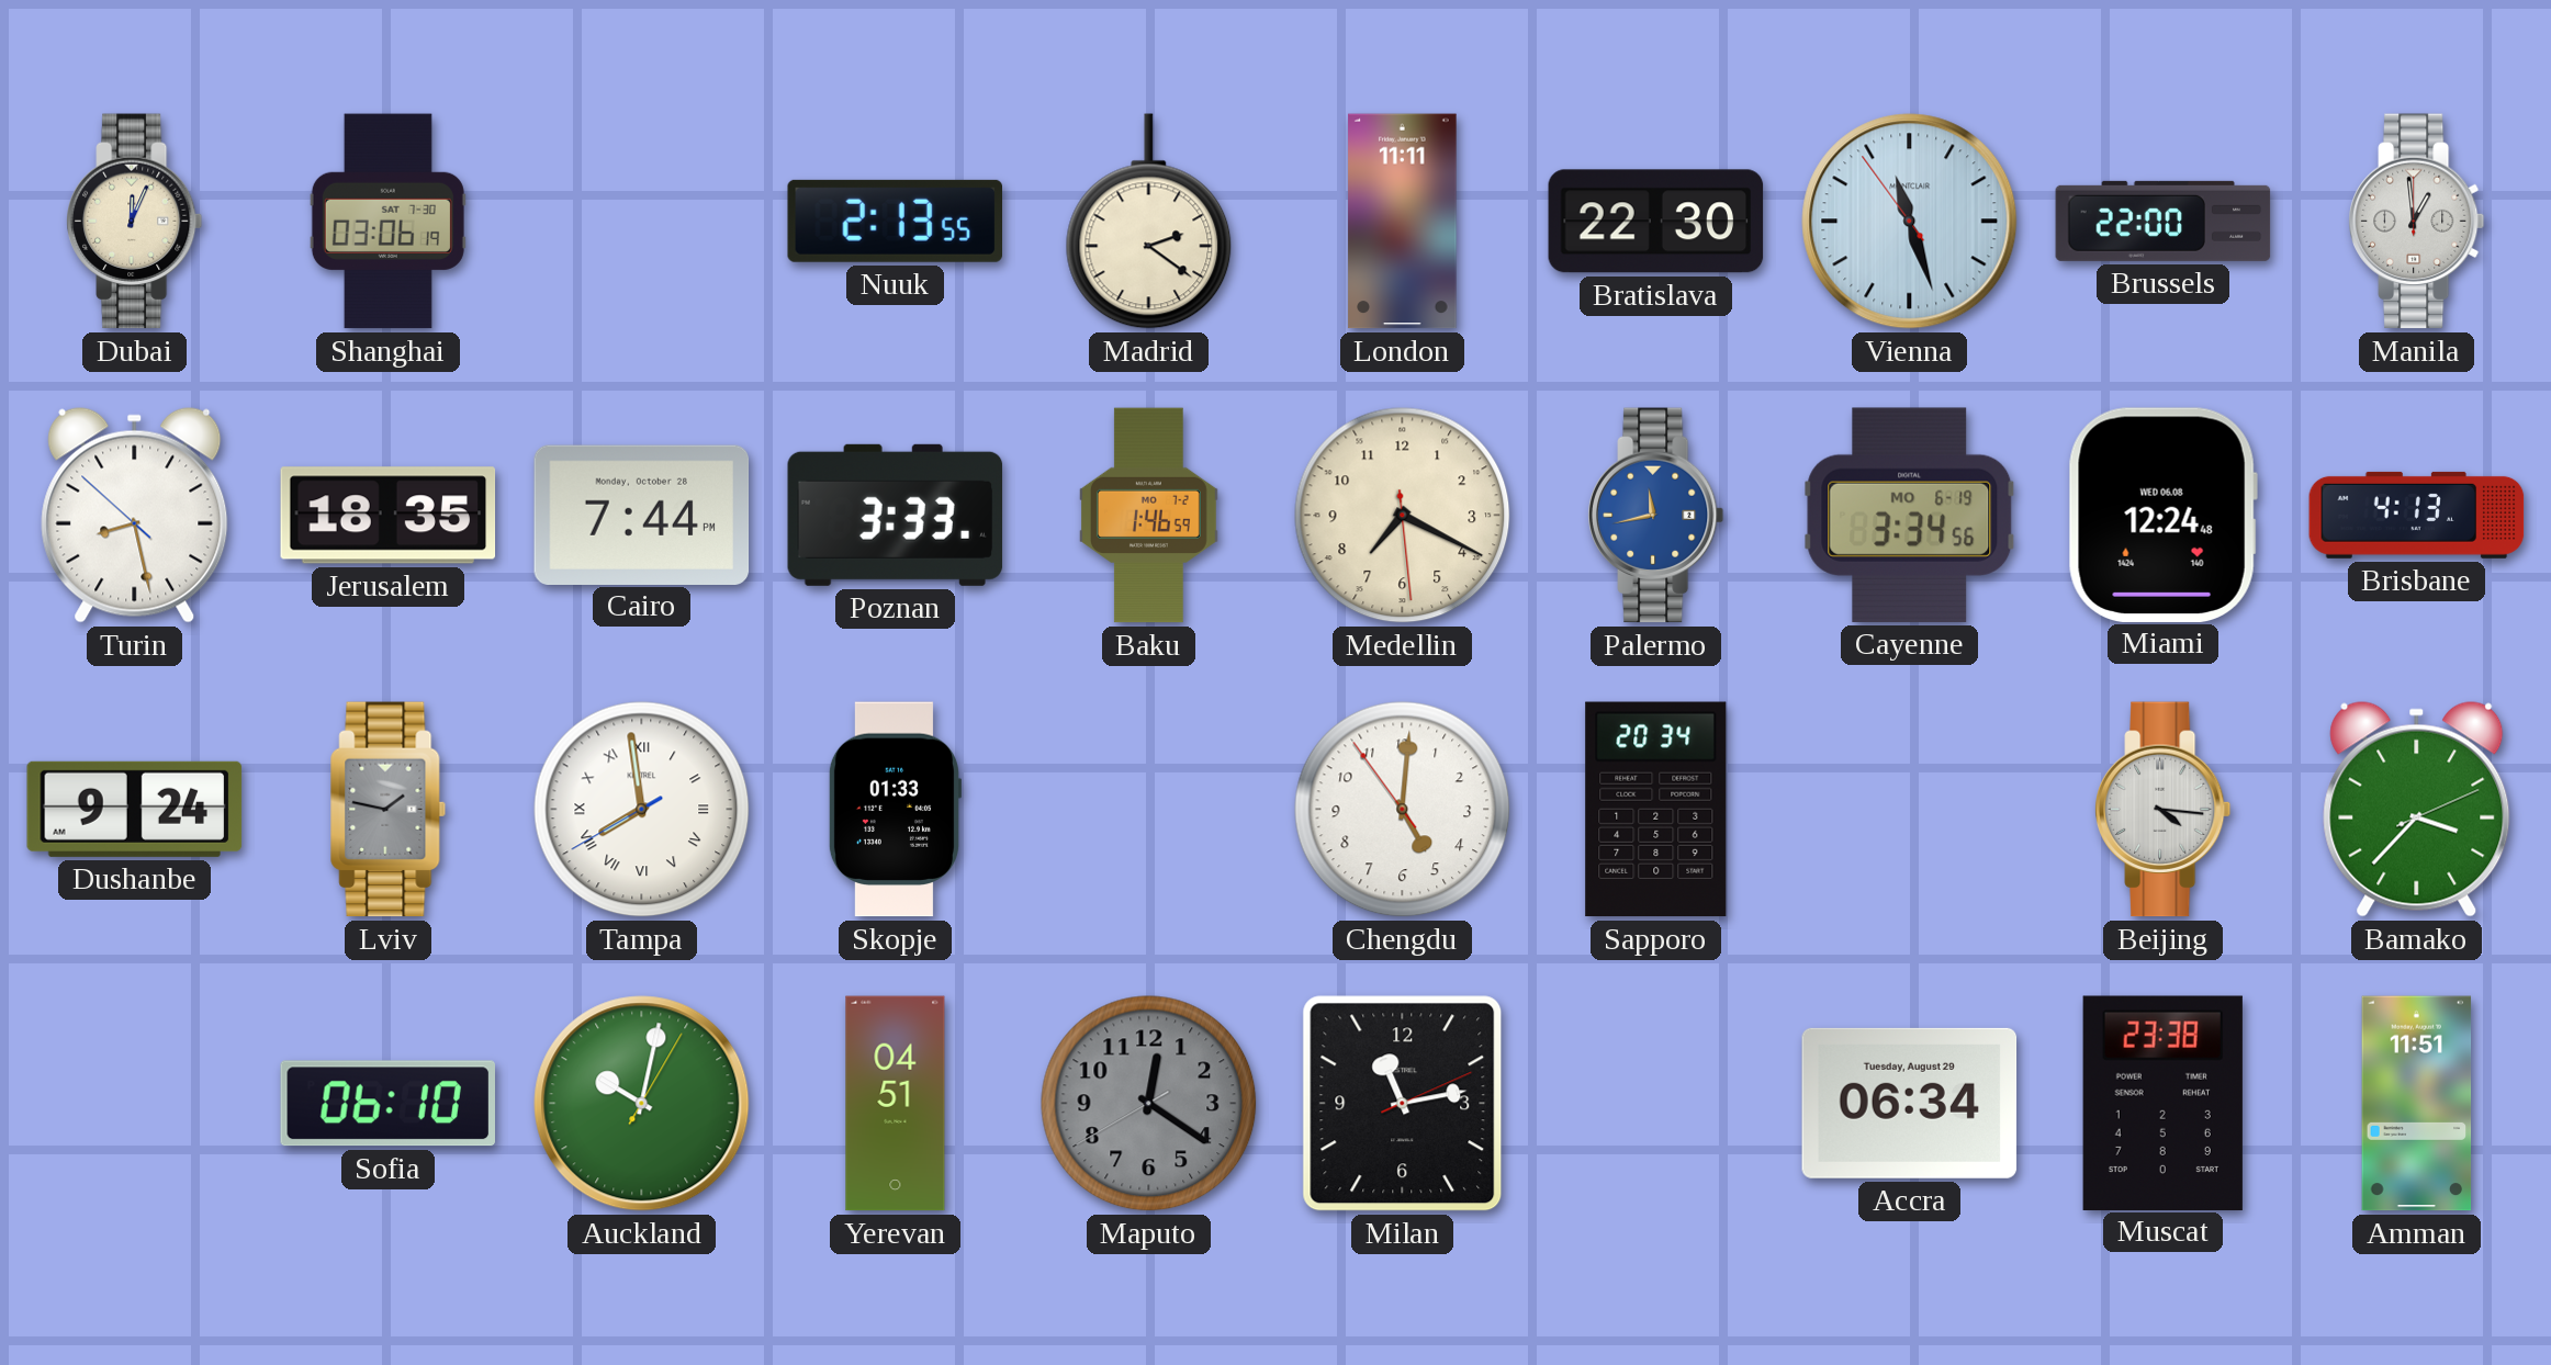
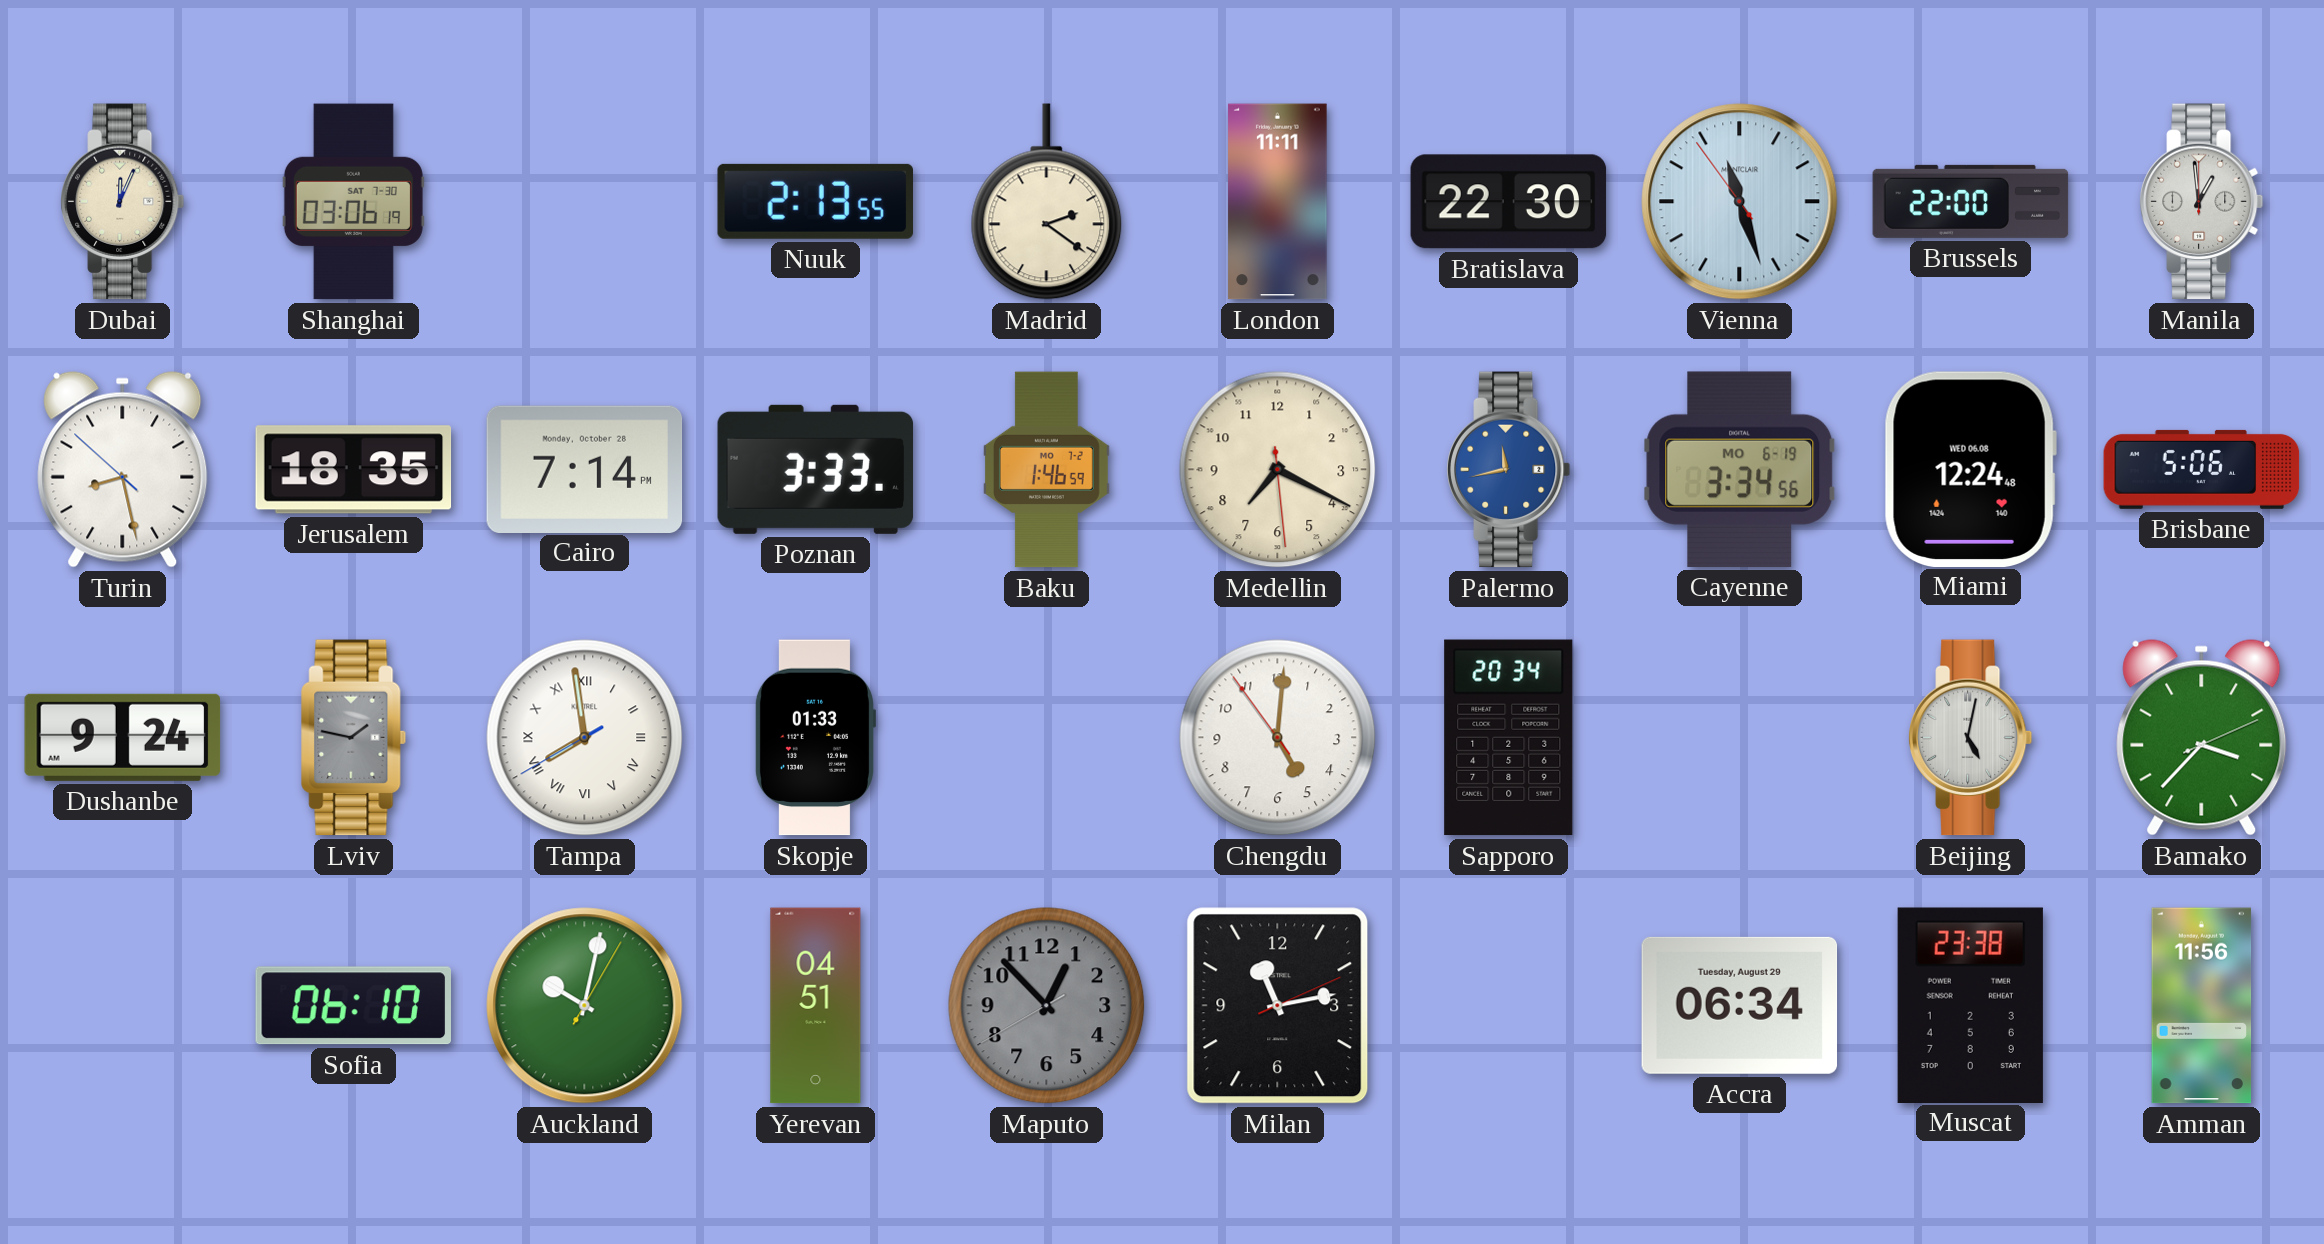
Cairo: 7:44 -> 7:14
Brisbane: 4:13 -> 5:06
Beijing: 4:16 -> 5:02
Maputo: 12:20 -> 12:52
Amman: 11:51 -> 11:56
